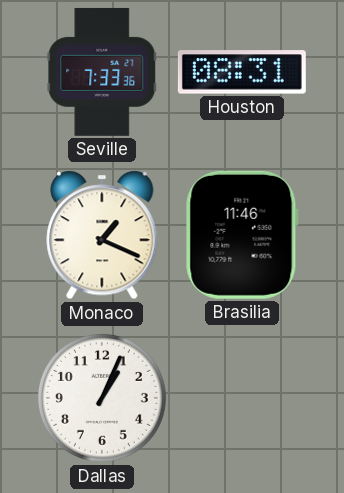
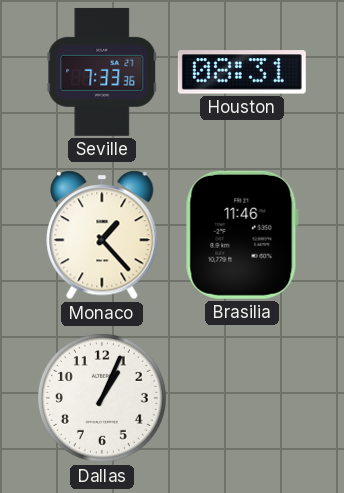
Monaco: 1:19 -> 1:23
